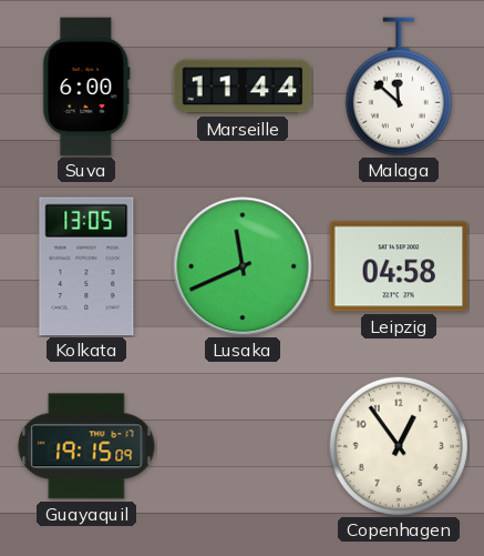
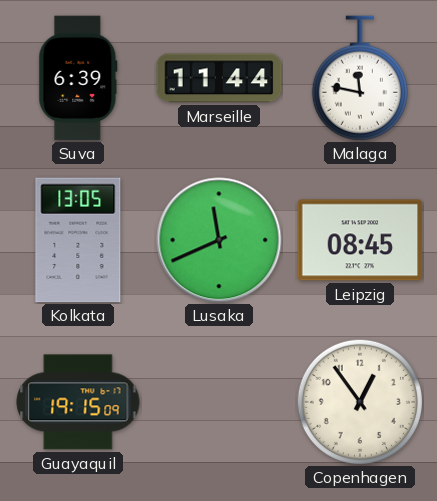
Suva: 6:00 -> 6:39
Malaga: 11:52 -> 11:47
Leipzig: 04:58 -> 08:45
